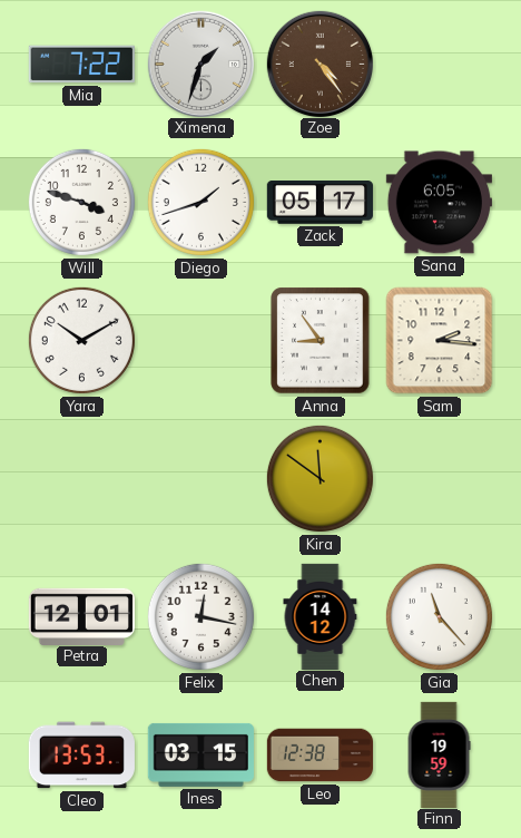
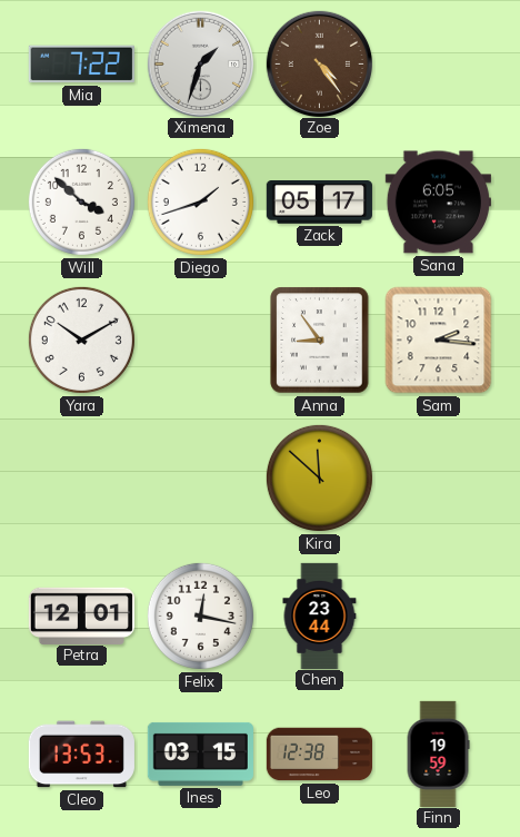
Will: 3:48 -> 3:52
Kira: 11:51 -> 11:52
Chen: 14:12 -> 23:44
Gia: 11:23 -> none
